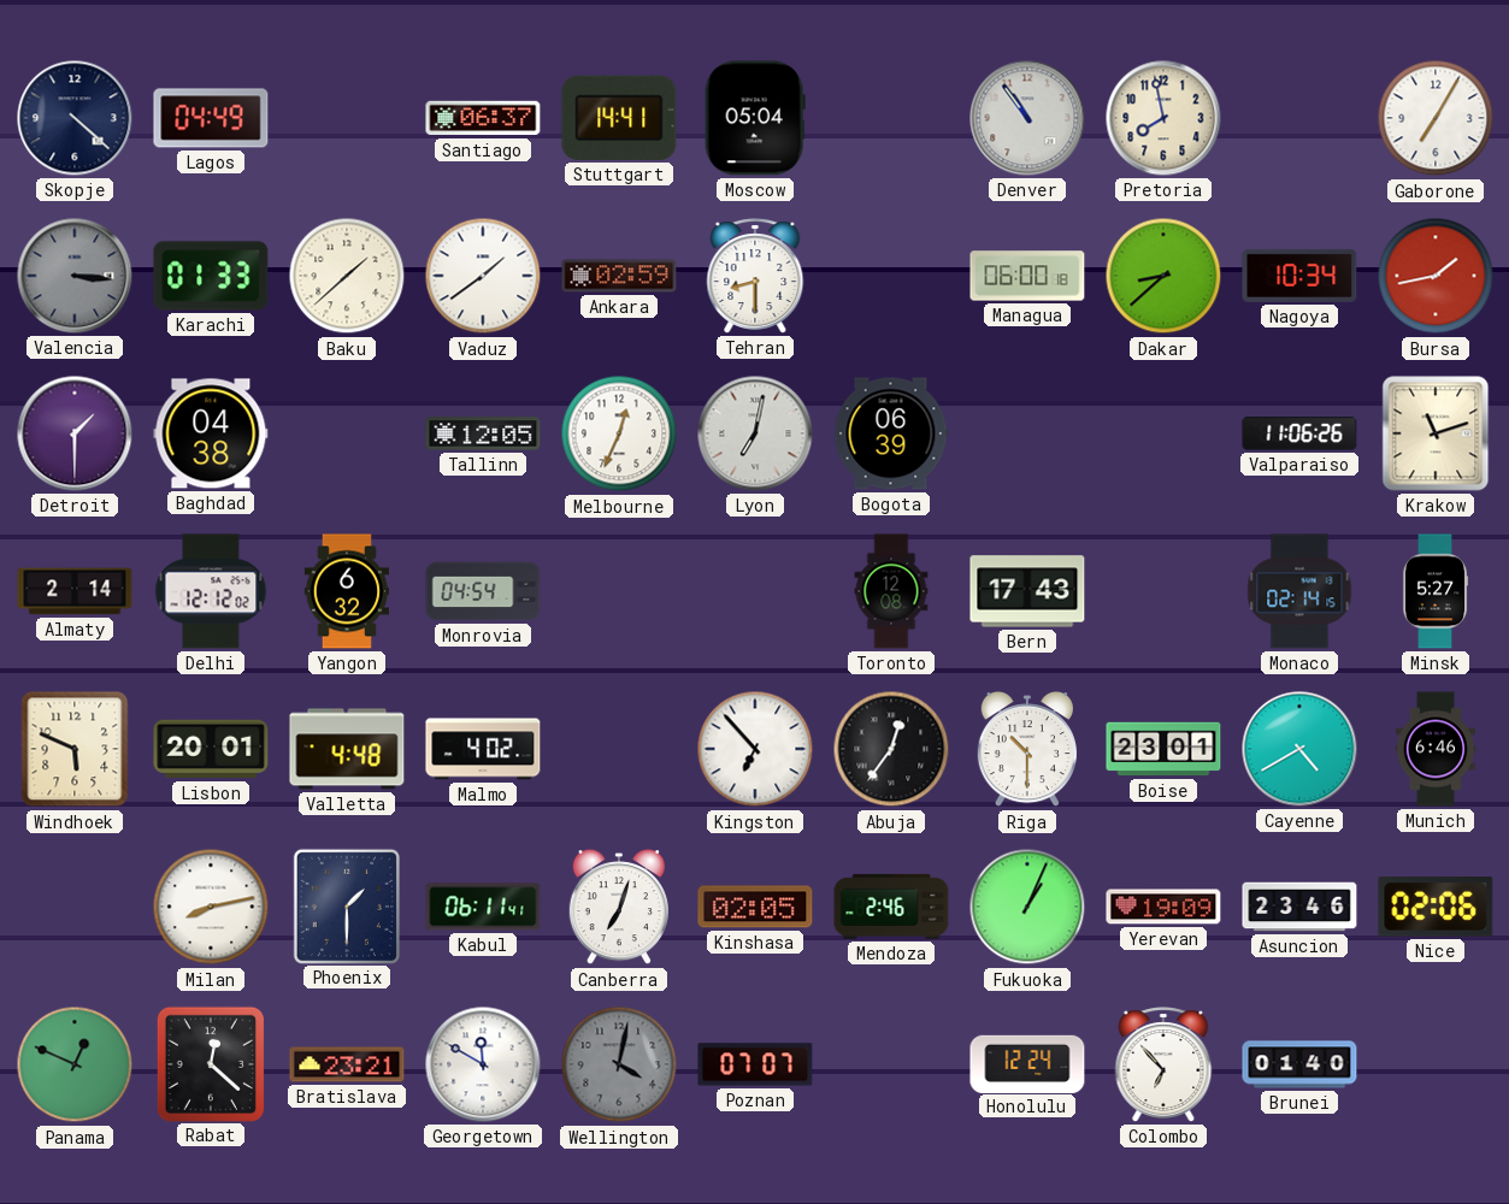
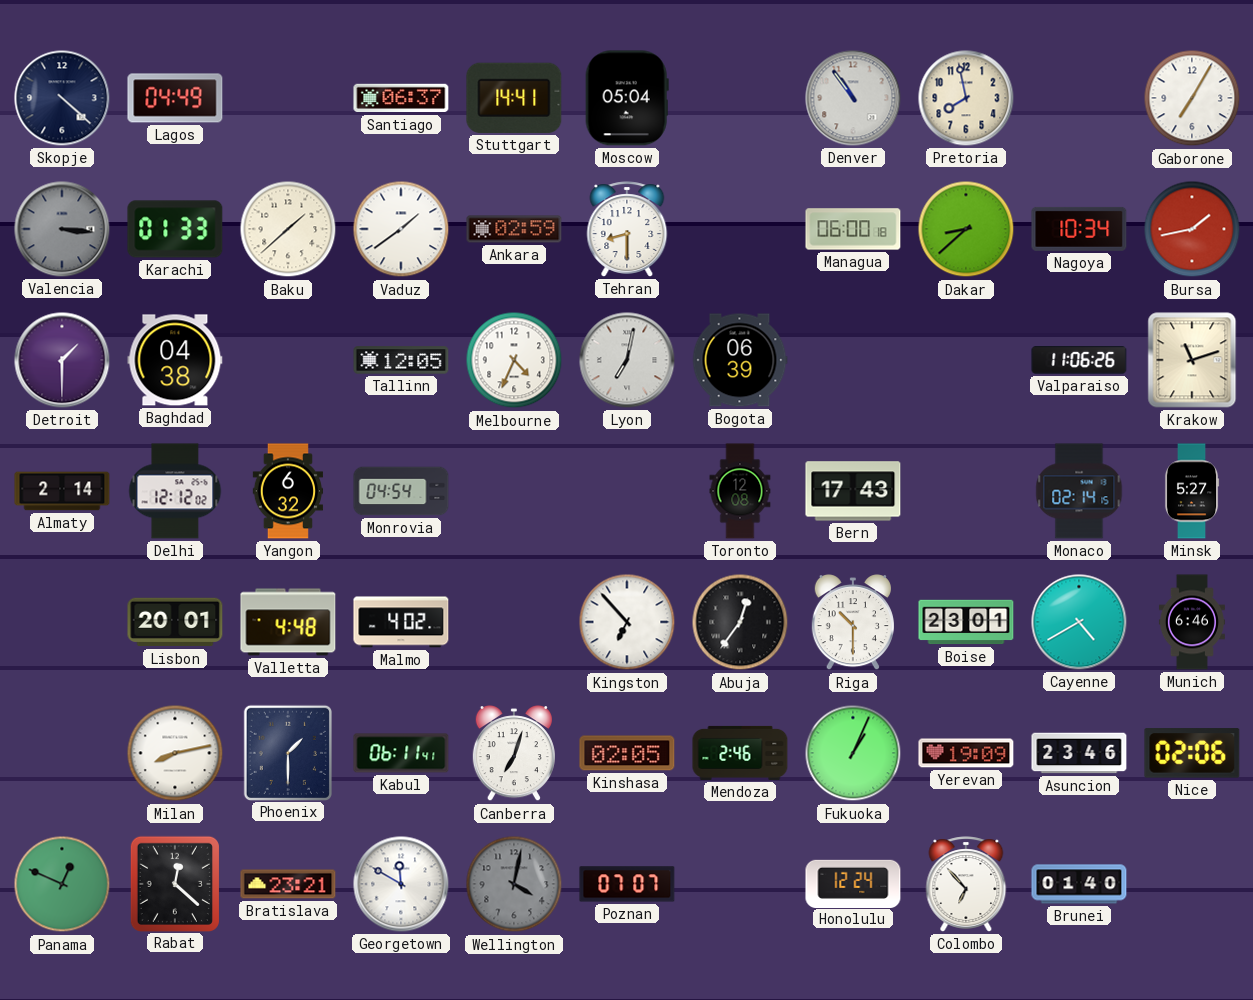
Melbourne: 12:34 -> 4:34
Windhoek: 5:49 -> none
